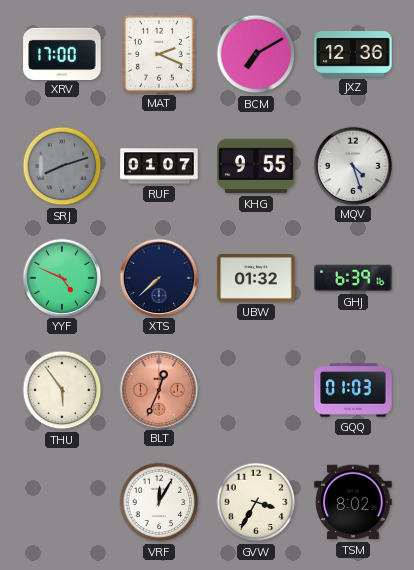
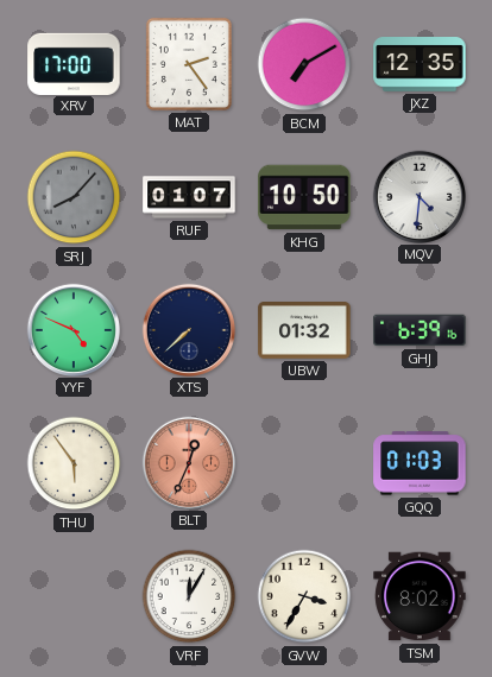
MAT: 2:19 -> 2:24
JXZ: 12:36 -> 12:35
SRJ: 8:12 -> 8:07
KHG: 9:55 -> 10:50
MQV: 4:27 -> 4:31
